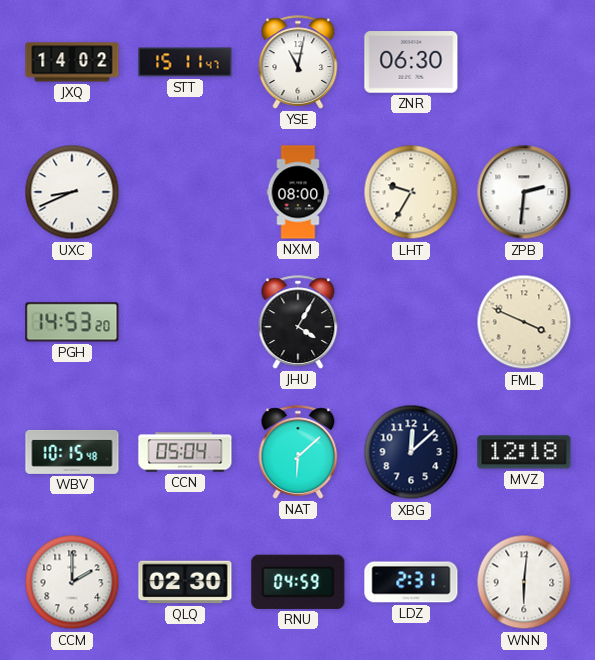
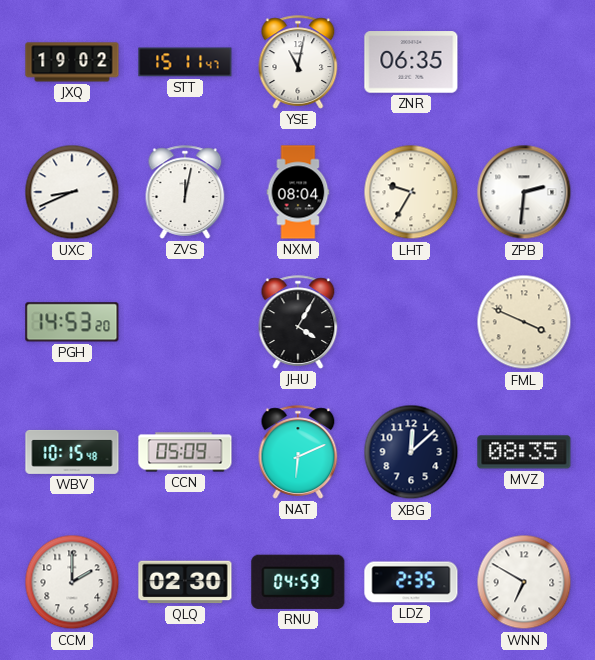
JXQ: 14:02 -> 19:02
ZNR: 06:30 -> 06:35
ZVS: none -> 12:02
NXM: 08:00 -> 08:04
CCN: 05:04 -> 05:09
NAT: 6:08 -> 6:11
MVZ: 12:18 -> 08:35
LDZ: 2:31 -> 2:35
WNN: 6:01 -> 6:50
